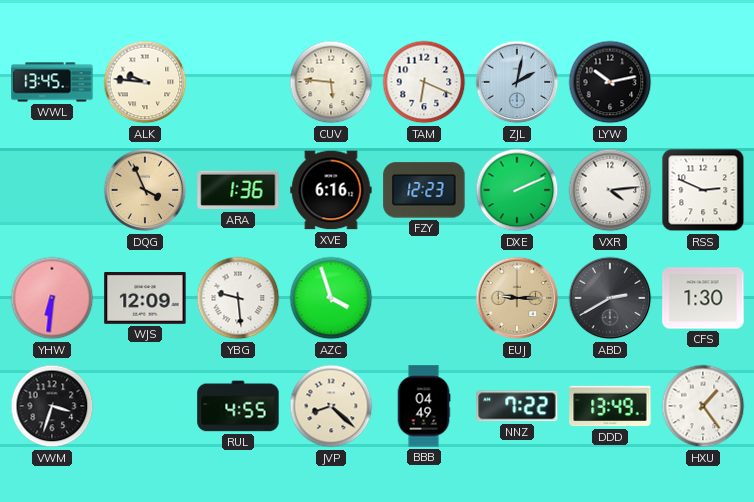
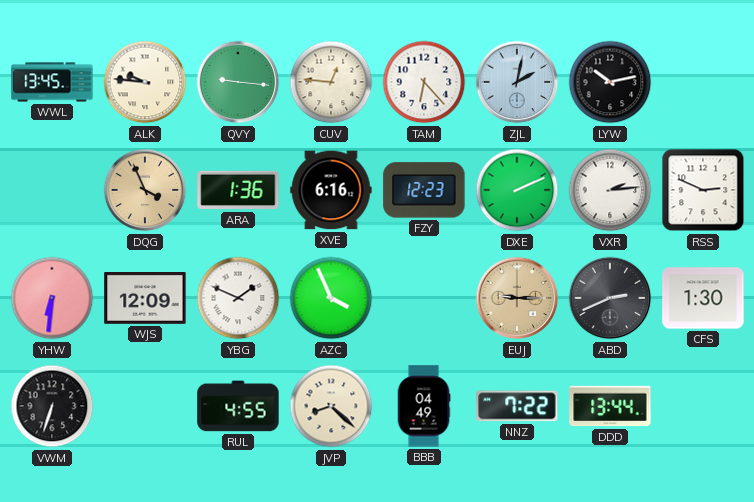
QVY: none -> 9:16
CUV: 5:46 -> 12:46
TAM: 6:19 -> 6:23
VXR: 4:14 -> 2:14
YBG: 9:29 -> 1:49
AZC: 3:57 -> 3:56
ABD: 2:40 -> 2:41
VWM: 3:33 -> 6:33
DDD: 13:49 -> 13:44
HXU: 1:24 -> none
